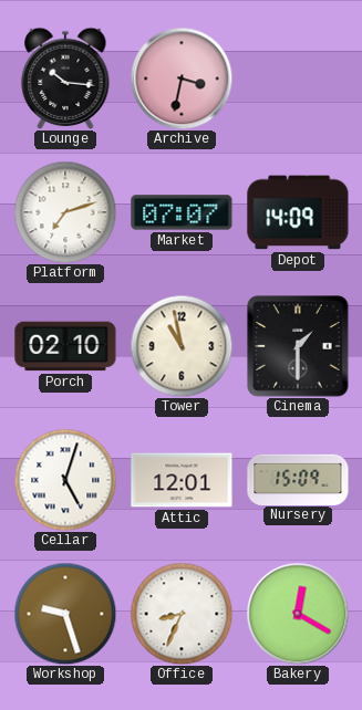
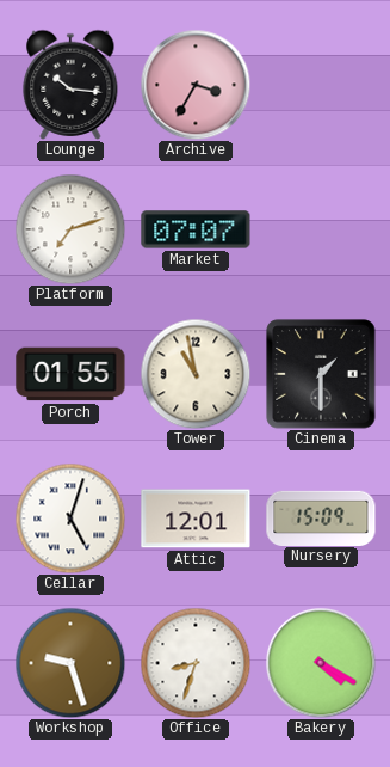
Archive: 3:32 -> 3:35
Depot: 14:09 -> none
Porch: 02:10 -> 01:55
Office: 8:34 -> 8:33
Bakery: 12:20 -> 4:20
